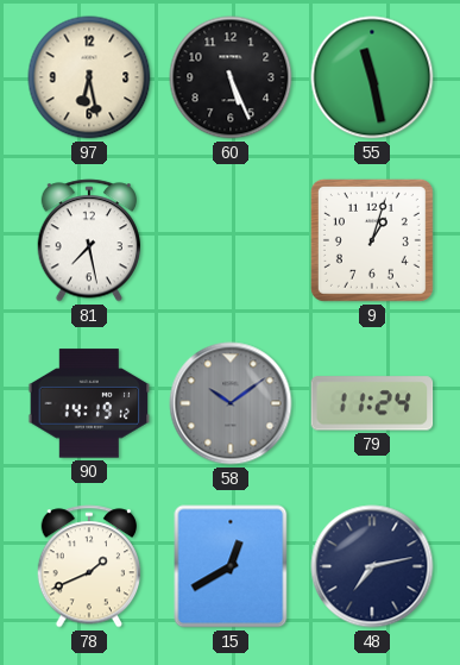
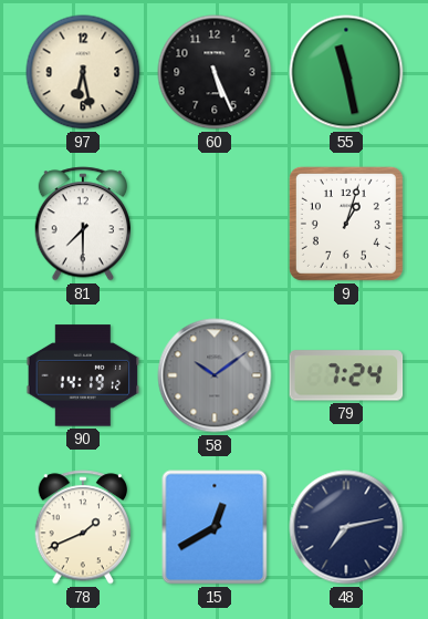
81: 7:28 -> 7:30
79: 11:24 -> 7:24
